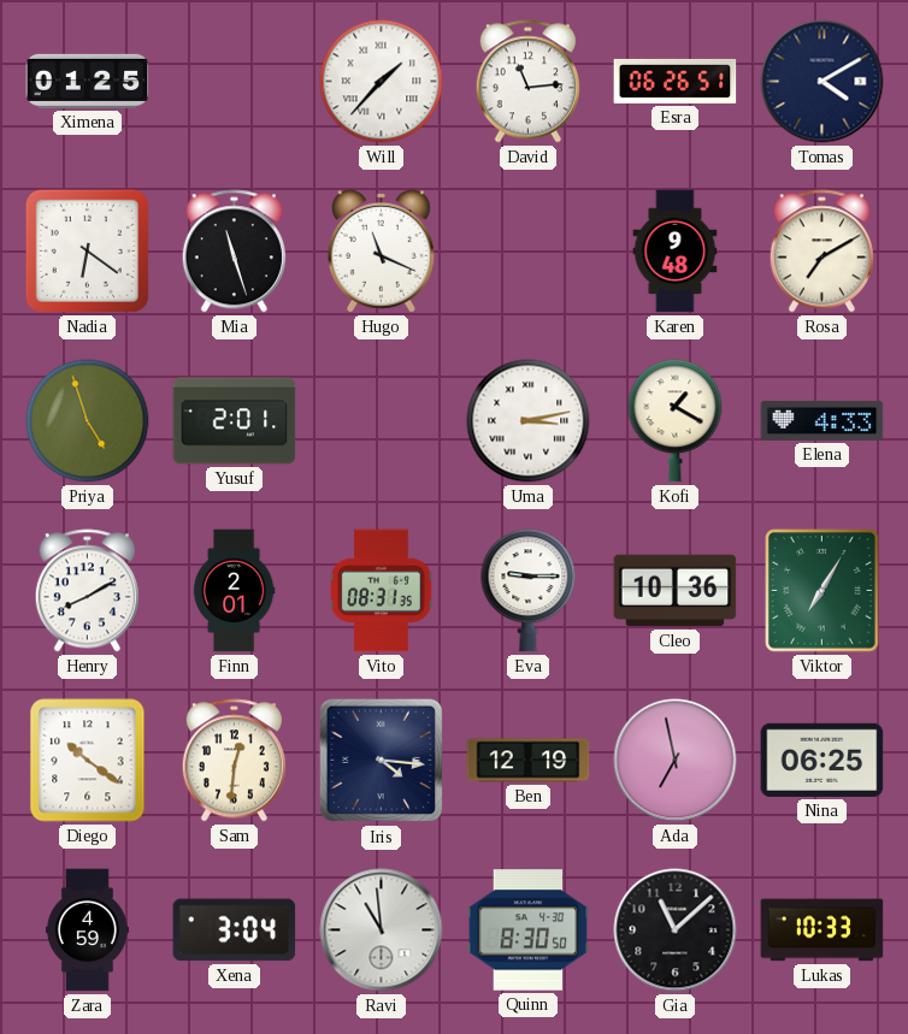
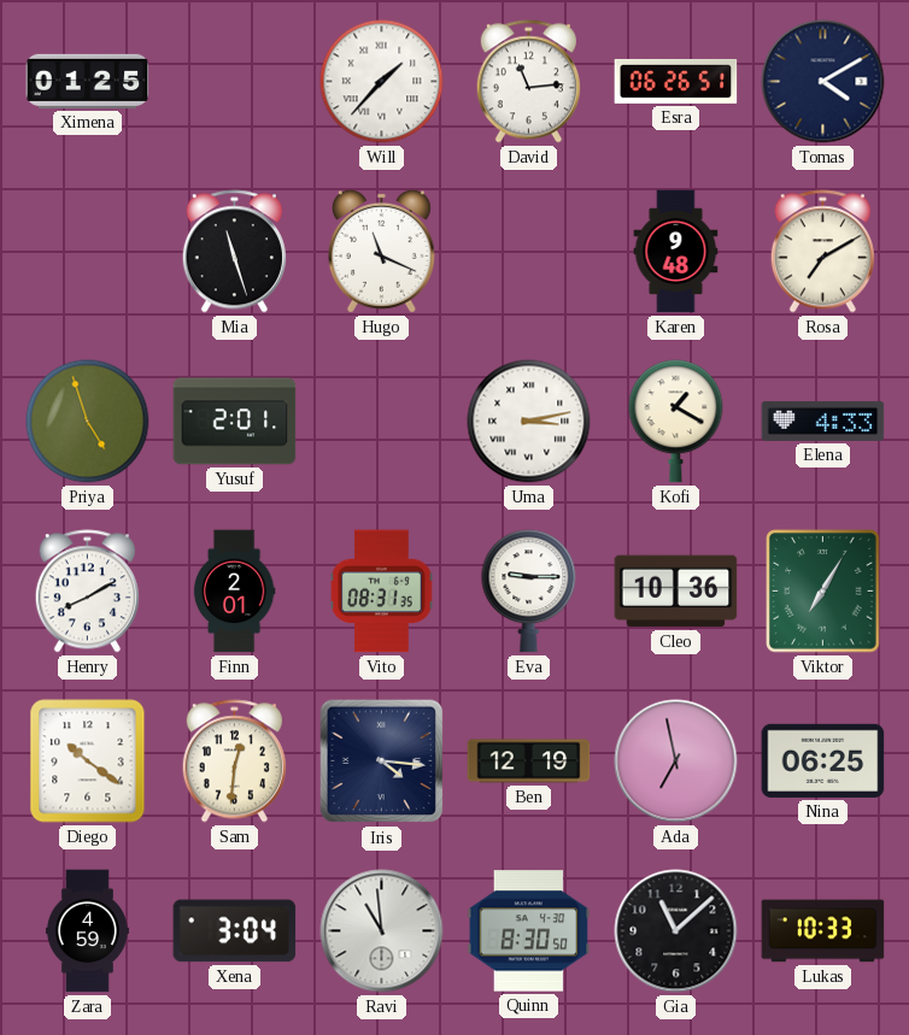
Nadia: 6:21 -> none
